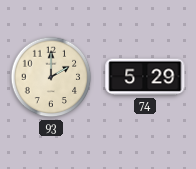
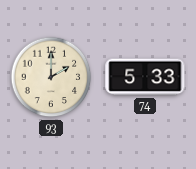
74: 5:29 -> 5:33
